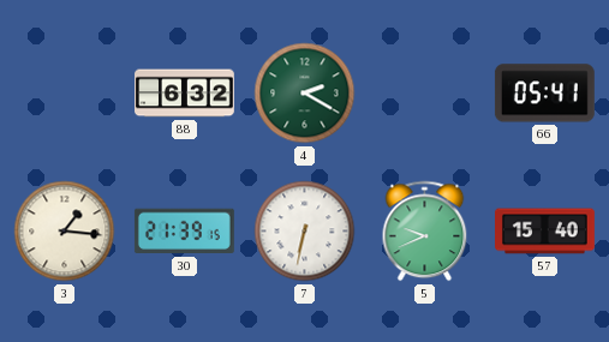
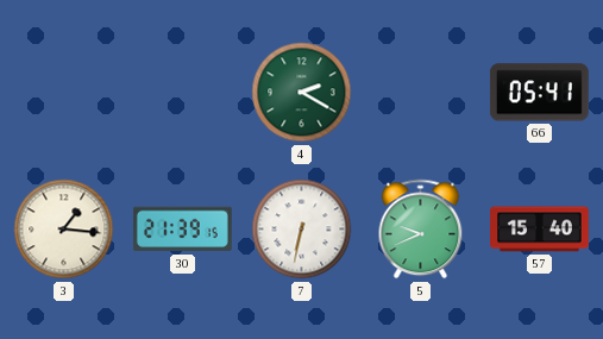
88: 6:32 -> none
